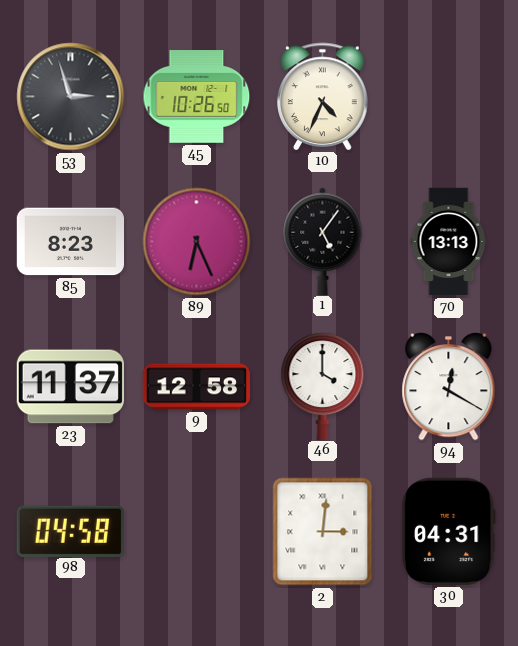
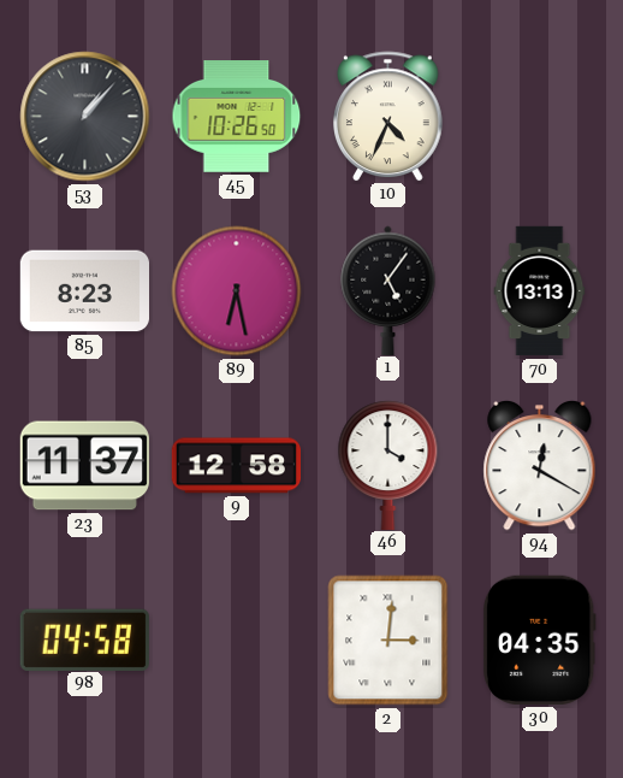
53: 2:57 -> 1:07
89: 6:26 -> 6:28
30: 04:31 -> 04:35
